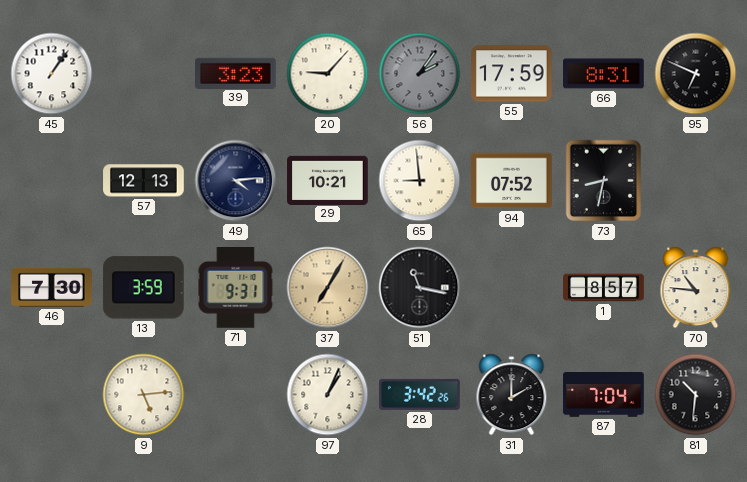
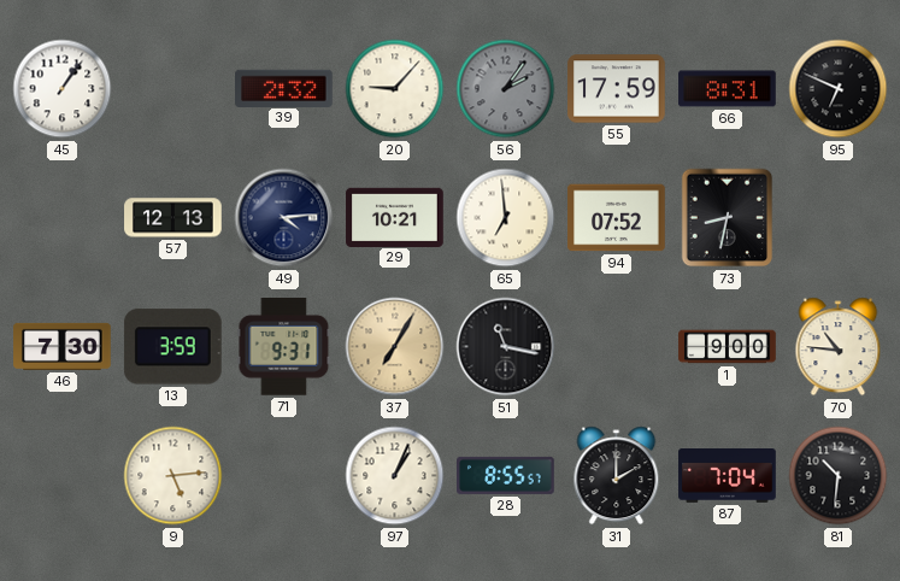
39: 3:23 -> 2:32
65: 8:59 -> 6:59
1: 8:57 -> 9:00
28: 3:42 -> 8:55
